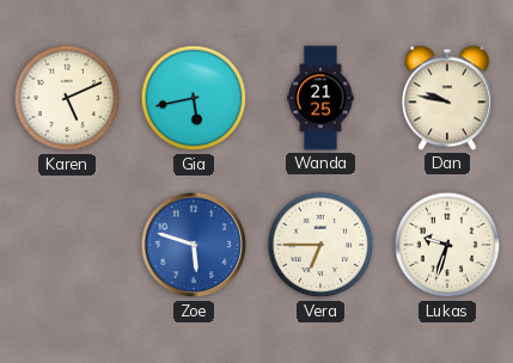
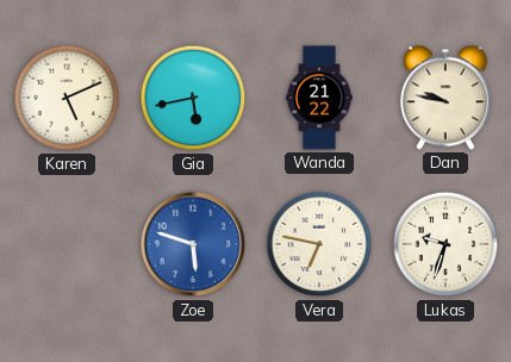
Wanda: 21:25 -> 21:22
Vera: 6:45 -> 6:47
